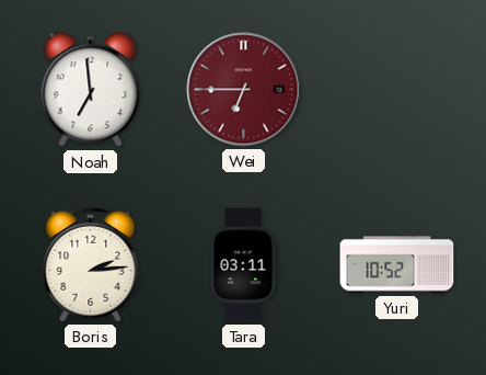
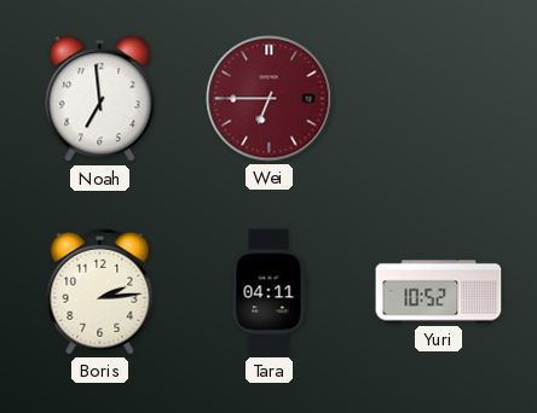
Tara: 03:11 -> 04:11
